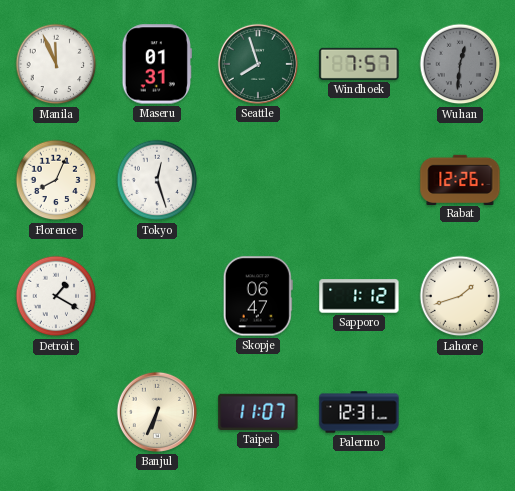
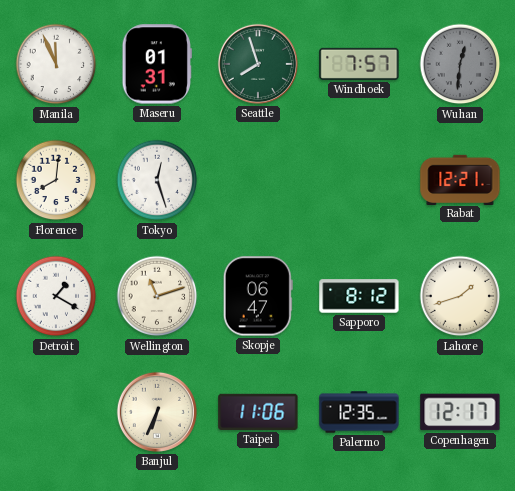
Florence: 8:04 -> 8:01
Rabat: 12:26 -> 12:21
Wellington: none -> 11:12
Sapporo: 1:12 -> 8:12
Taipei: 11:07 -> 11:06
Palermo: 12:31 -> 12:35
Copenhagen: none -> 12:17
